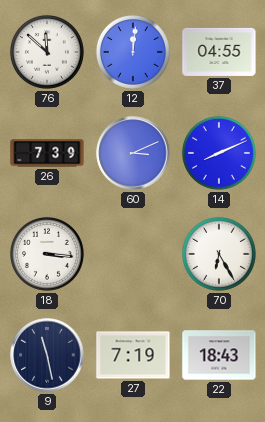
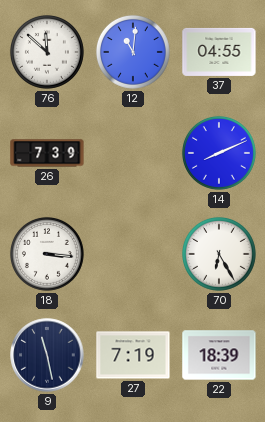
12: 12:01 -> 11:01
60: 3:11 -> none
22: 18:43 -> 18:39
